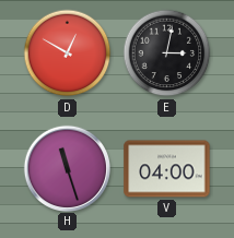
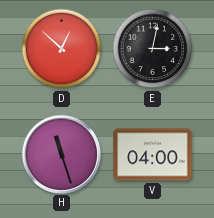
D: 12:50 -> 12:52
